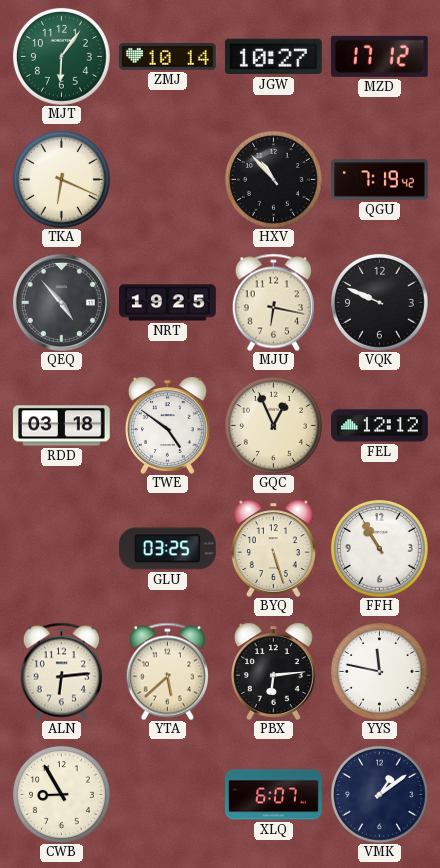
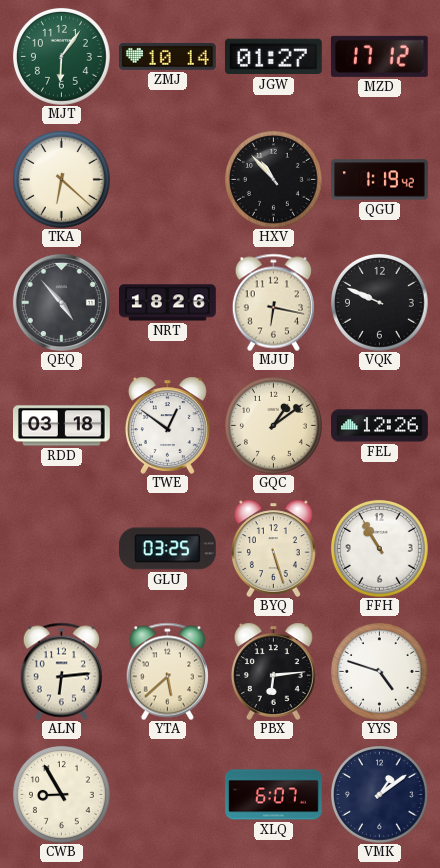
JGW: 10:27 -> 01:27
TKA: 6:19 -> 6:22
QGU: 7:19 -> 1:19
NRT: 19:25 -> 18:26
TWE: 4:51 -> 12:51
GQC: 12:56 -> 1:09
FEL: 12:12 -> 12:26
YYS: 11:47 -> 4:48
